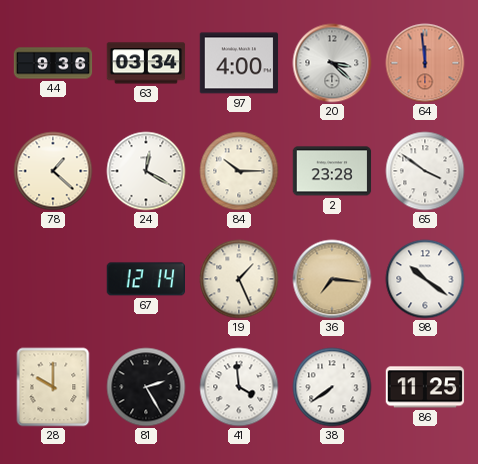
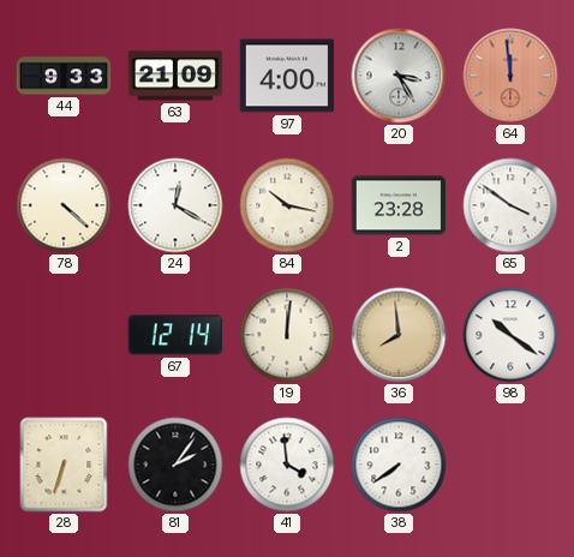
44: 9:36 -> 9:33
63: 03:34 -> 21:09
20: 3:22 -> 3:25
78: 1:22 -> 4:22
84: 10:15 -> 10:17
19: 1:26 -> 12:01
36: 7:16 -> 7:59
28: 10:00 -> 6:33
81: 2:25 -> 2:06
86: 11:25 -> none
